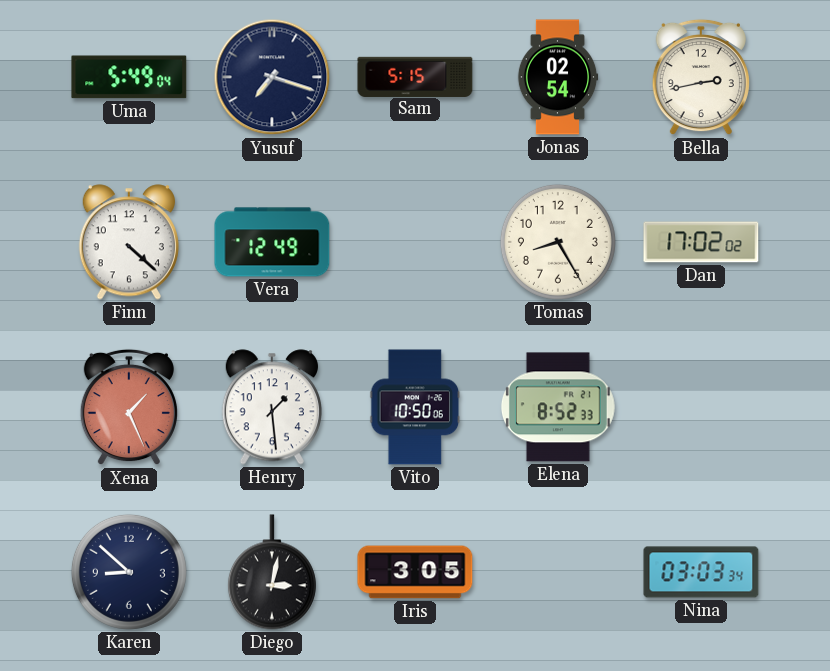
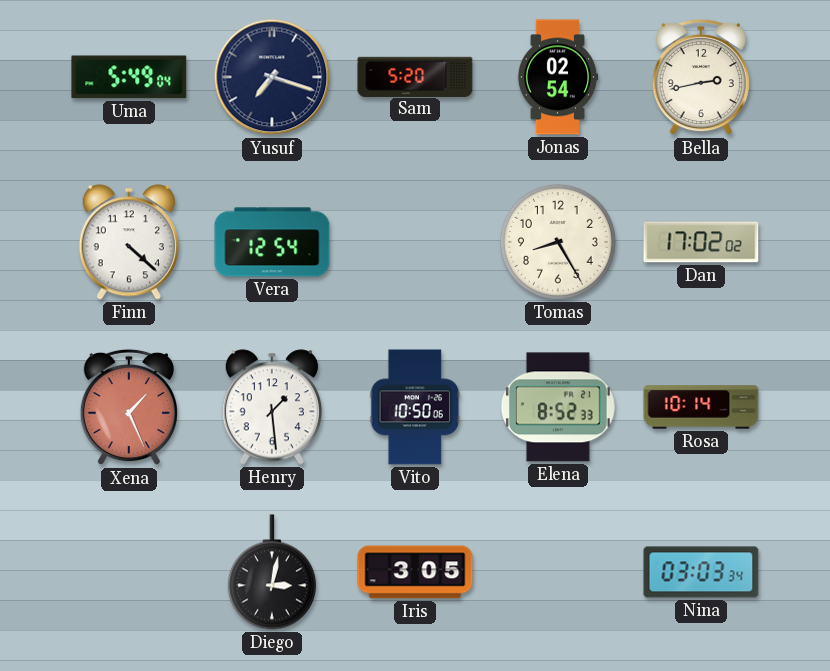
Sam: 5:15 -> 5:20
Vera: 12:49 -> 12:54
Rosa: none -> 10:14
Karen: 8:52 -> none
